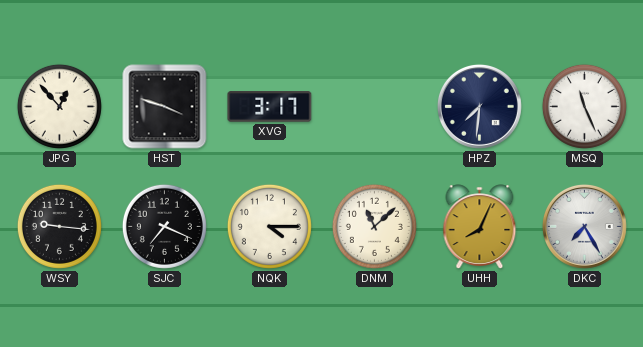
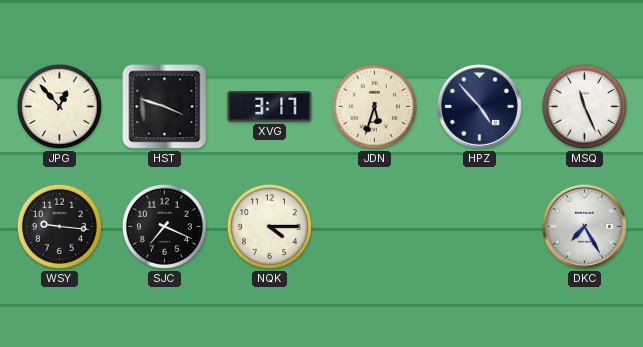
JDN: none -> 5:33
HPZ: 7:31 -> 4:53
DNM: 11:08 -> none
UHH: 8:04 -> none
